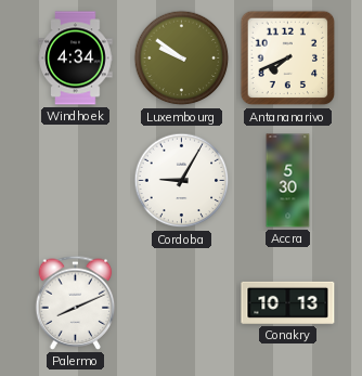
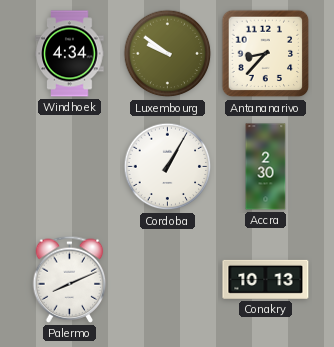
Antananarivo: 7:41 -> 8:37
Cordoba: 9:05 -> 1:05
Accra: 5:30 -> 2:30
